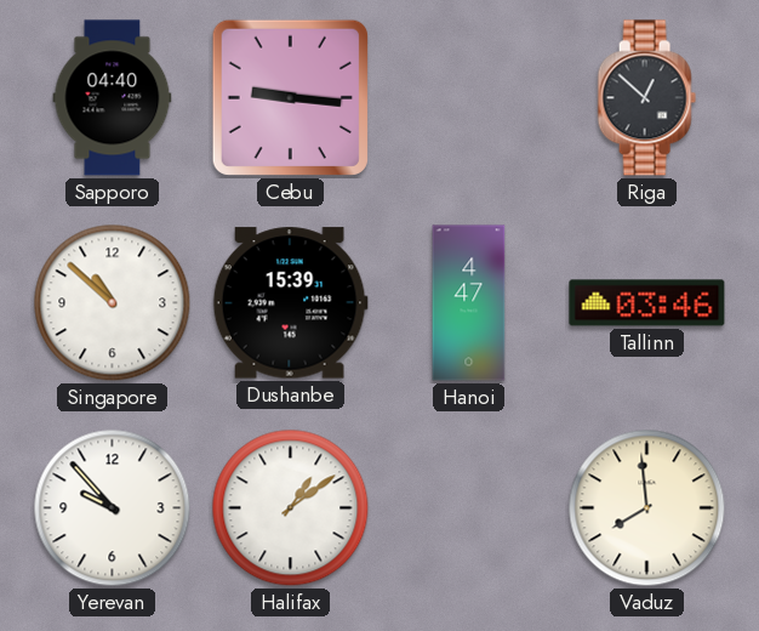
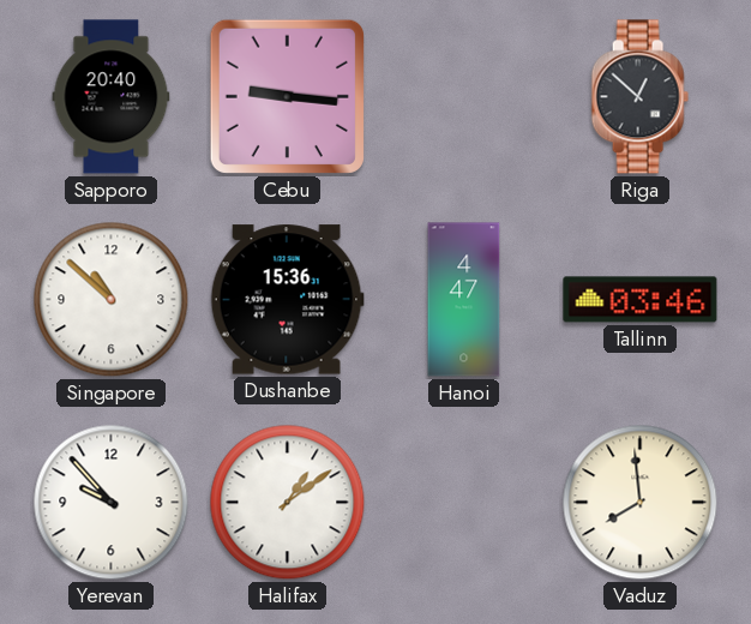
Sapporo: 04:40 -> 20:40
Dushanbe: 15:39 -> 15:36
